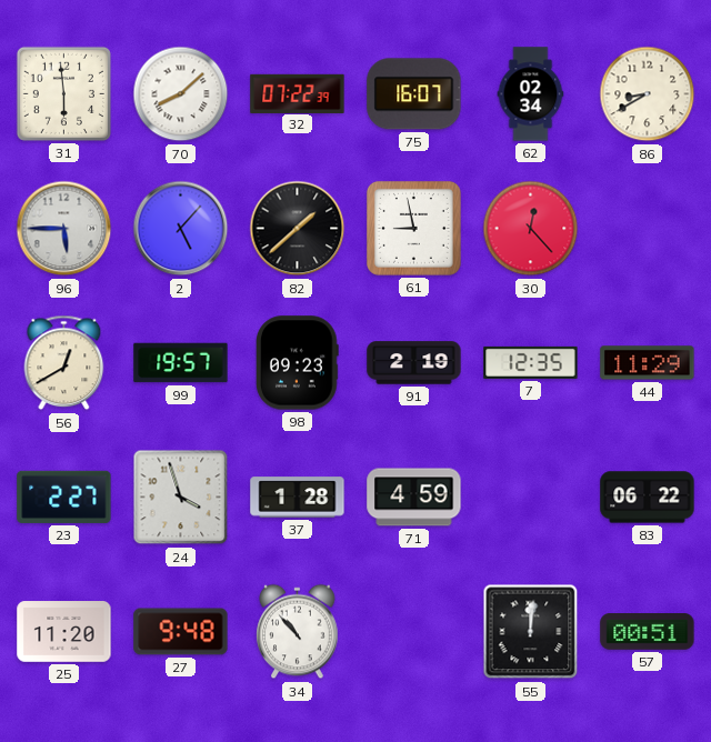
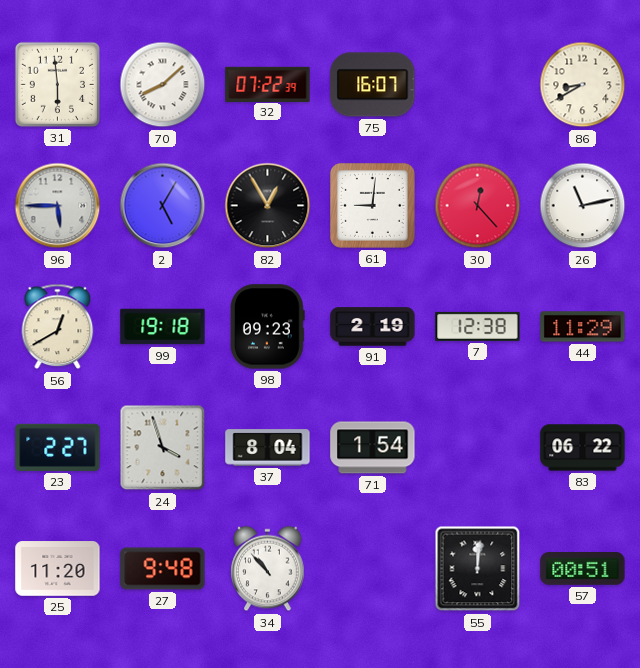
62: 02:34 -> none
2: 5:07 -> 5:05
82: 1:38 -> 12:55
61: 8:58 -> 9:01
26: none -> 11:13
99: 19:57 -> 19:18
7: 12:35 -> 12:38
37: 1:28 -> 8:04
71: 4:59 -> 1:54
